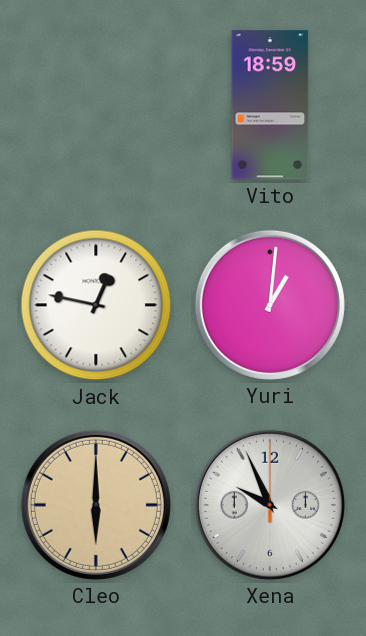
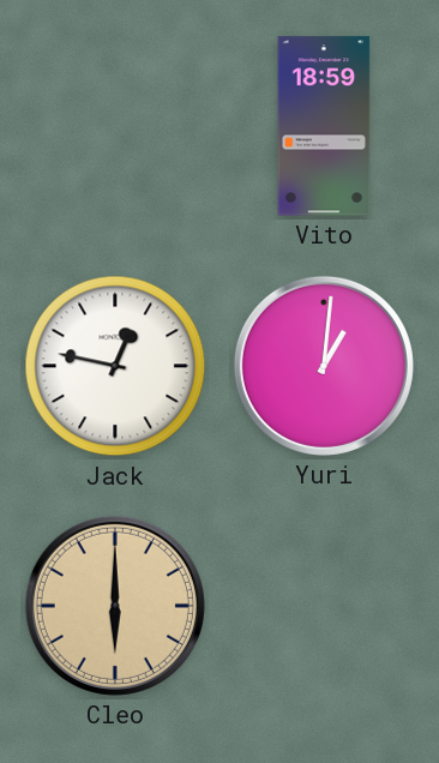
Xena: 9:56 -> none
